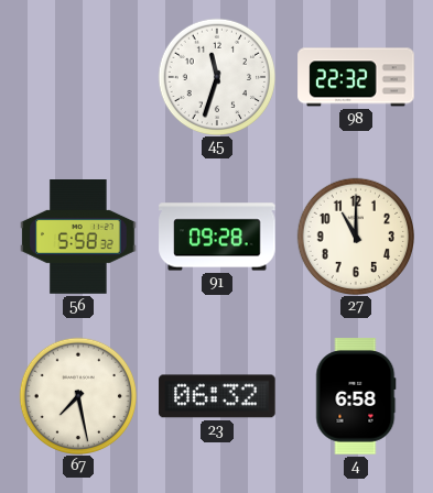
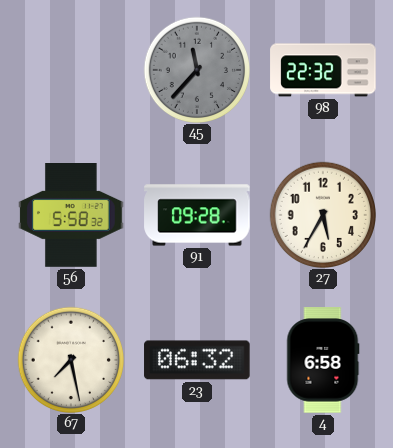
45: 11:33 -> 11:37
45 dial: white -> grey
27: 11:00 -> 5:35
